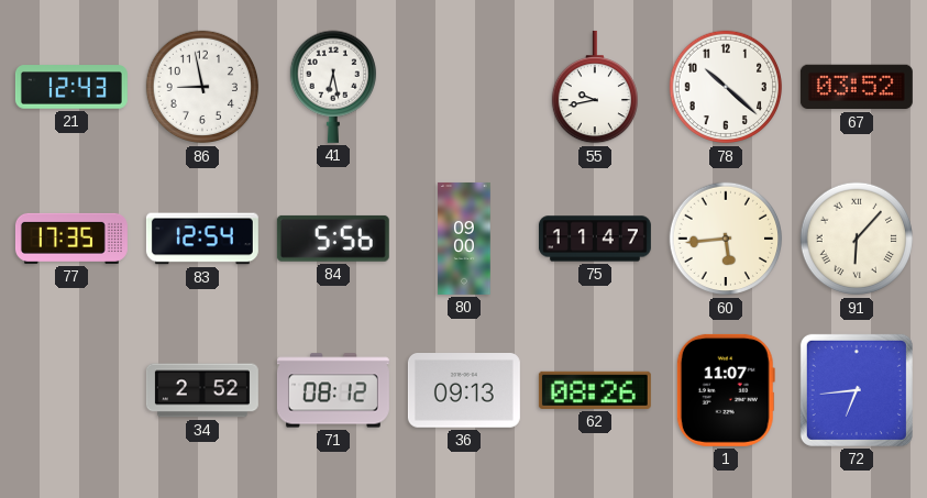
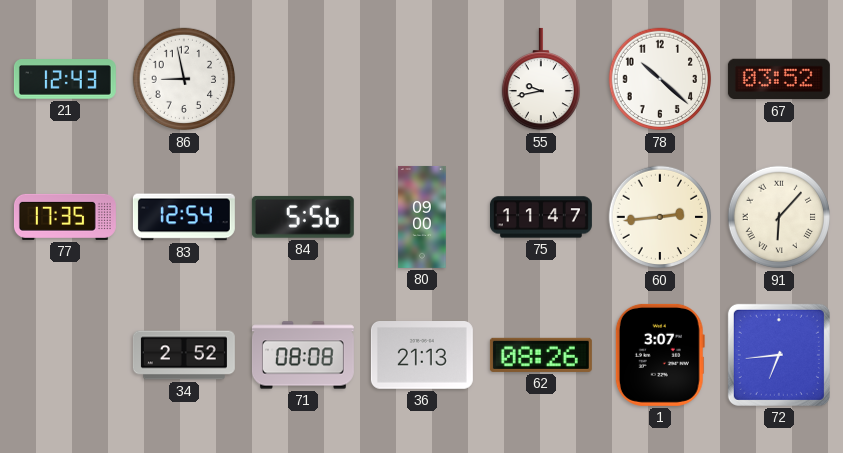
41: 6:28 -> none
60: 5:44 -> 2:44
71: 08:12 -> 08:08
36: 09:13 -> 21:13
1: 11:07 -> 3:07
